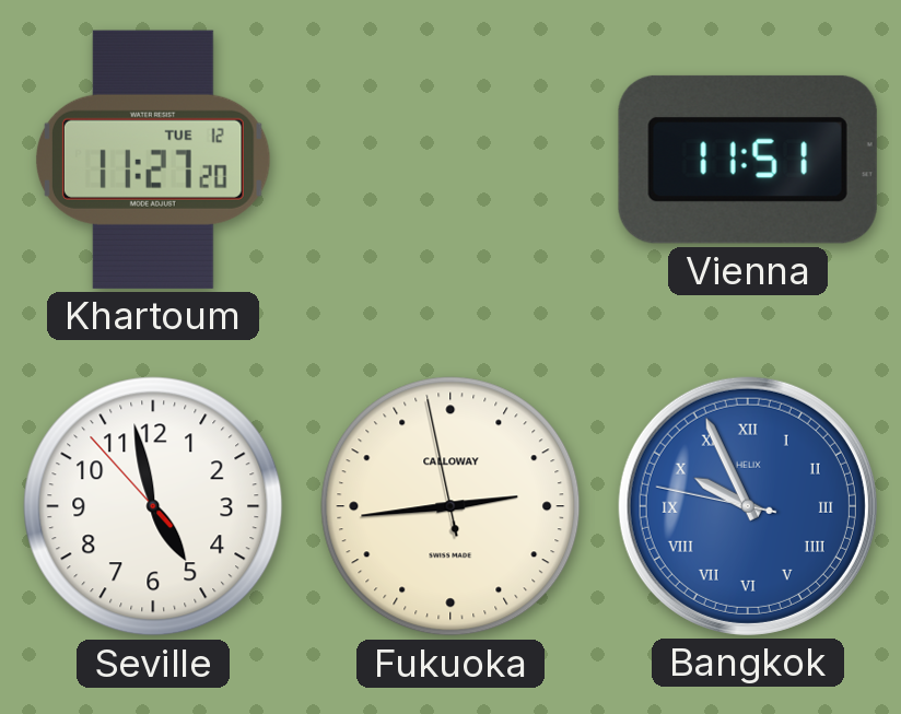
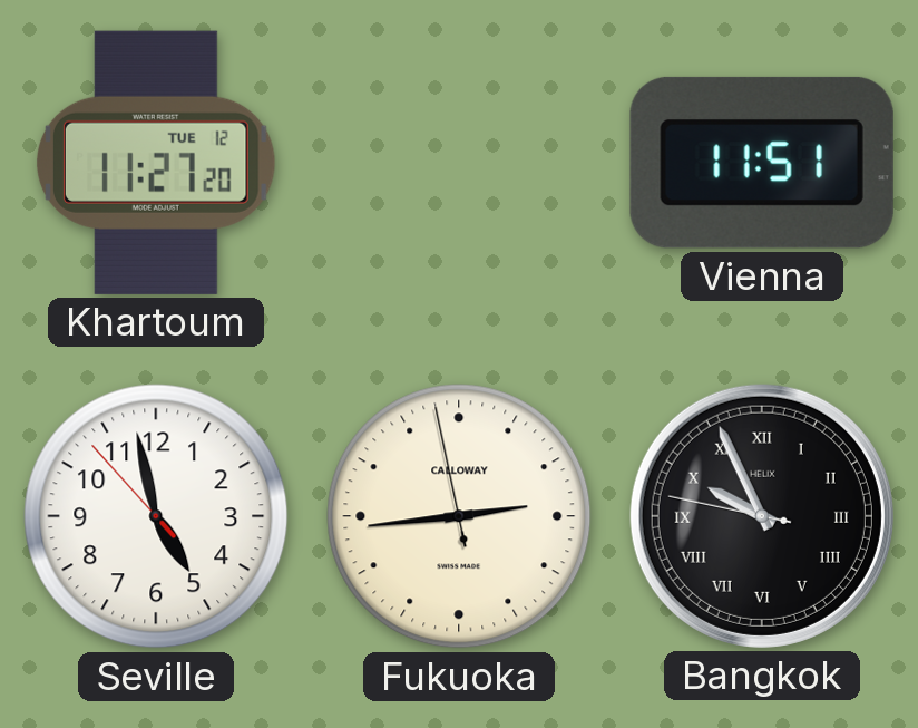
Bangkok dial: blue -> black
